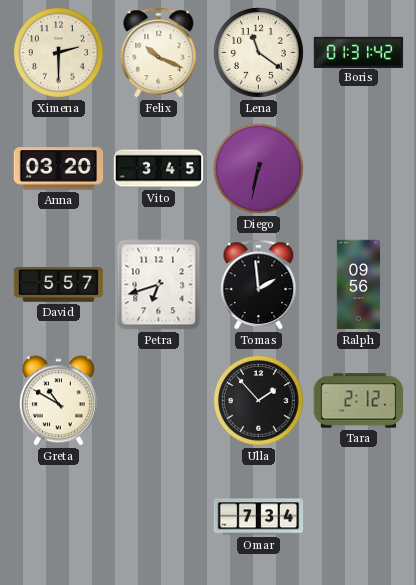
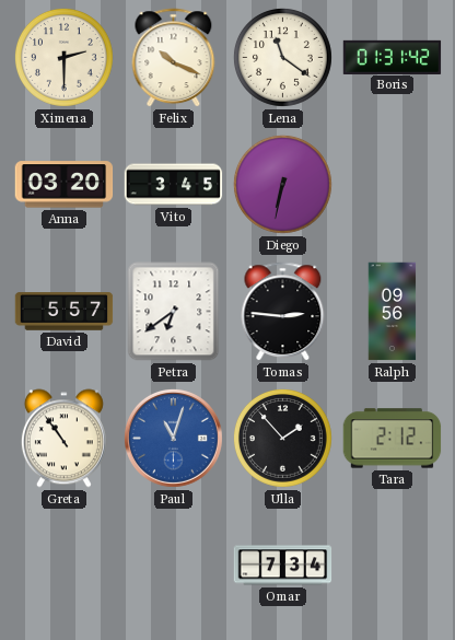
Petra: 6:42 -> 6:39
Tomas: 1:59 -> 2:46
Greta: 10:50 -> 10:54
Paul: none -> 11:03
